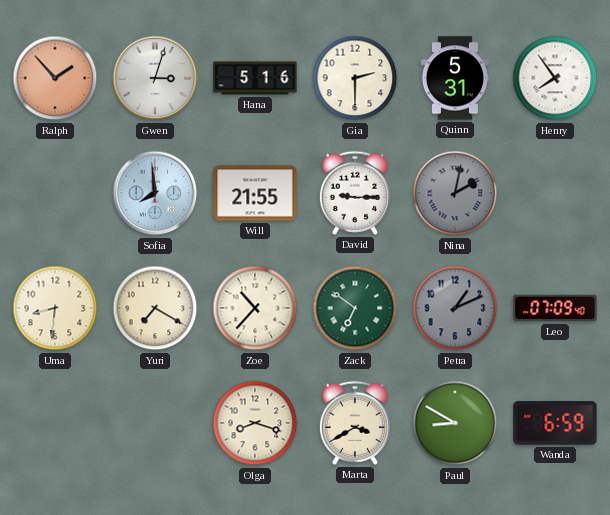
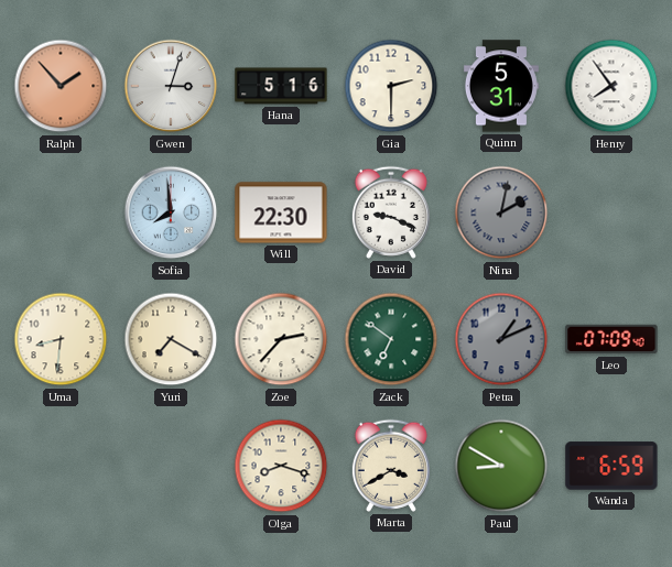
Will: 21:55 -> 22:30
David: 9:15 -> 9:19
Zoe: 10:37 -> 2:37
